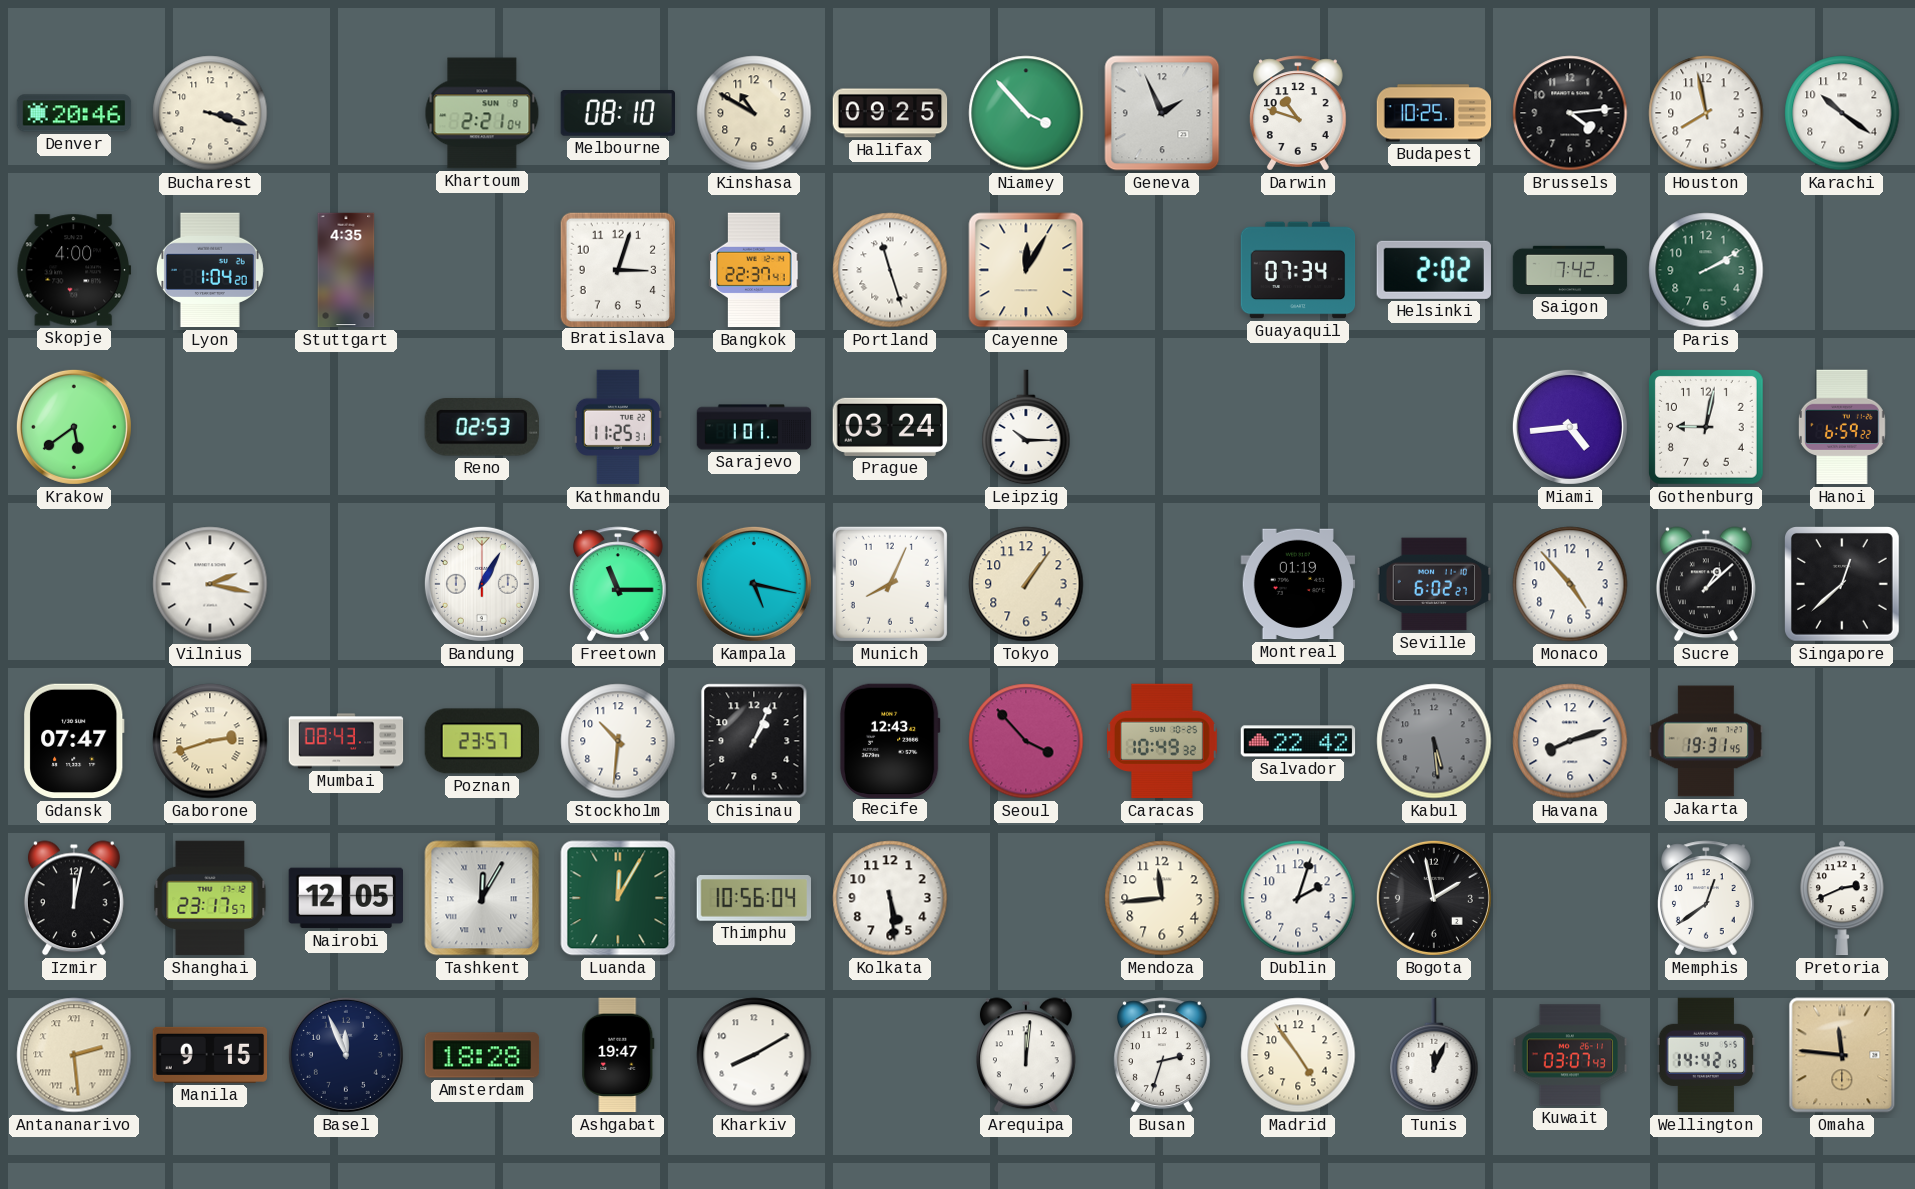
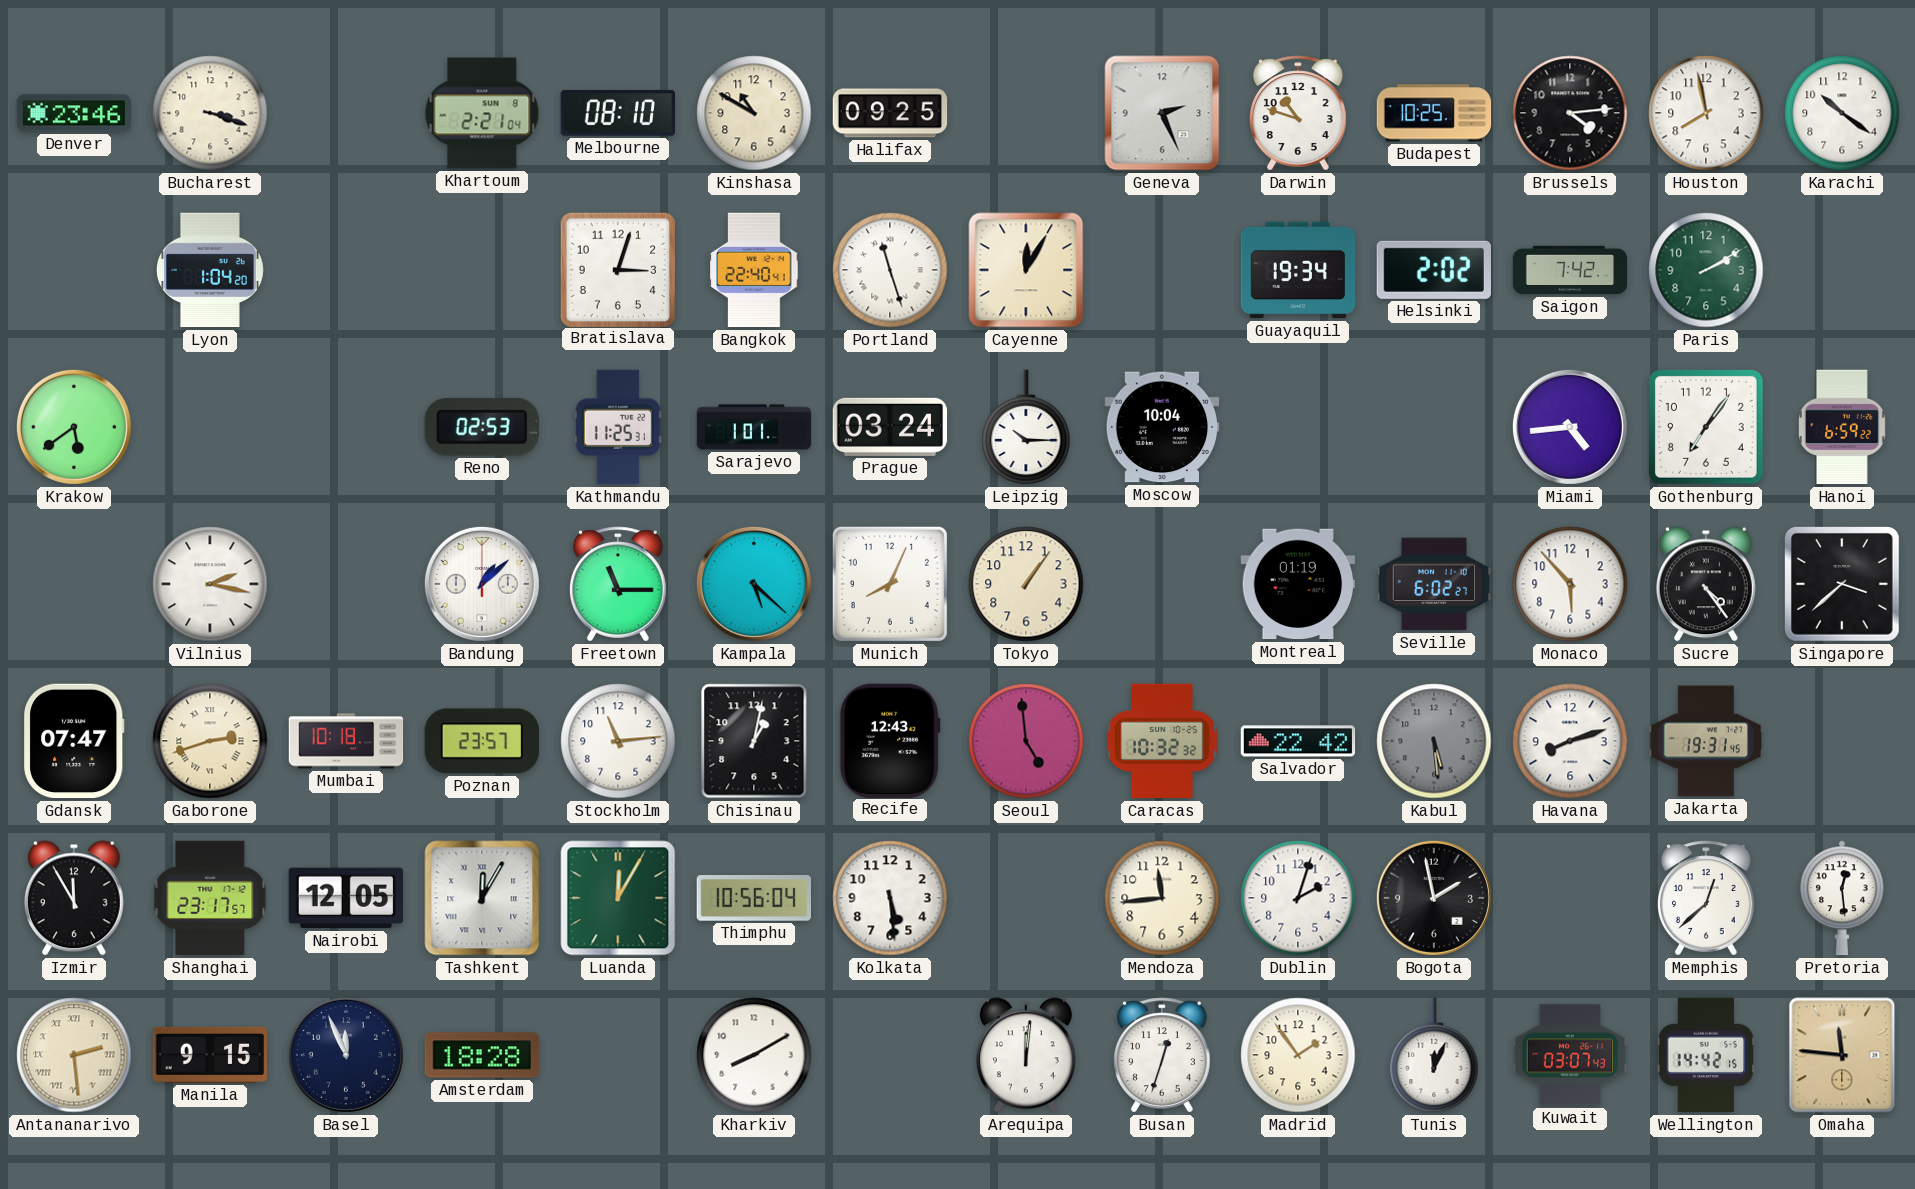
Denver: 20:46 -> 23:46
Niamey: 3:53 -> none
Geneva: 1:56 -> 2:26
Skopje: 4:00 -> none
Stuttgart: 4:35 -> none
Bangkok: 22:37 -> 22:40
Guayaquil: 07:34 -> 19:34
Moscow: none -> 10:04
Gothenburg: 9:02 -> 7:06
Bandung: 1:05 -> 1:08
Kampala: 5:17 -> 5:22
Monaco: 4:53 -> 5:53
Sucre: 1:08 -> 4:24
Singapore: 12:38 -> 3:38
Mumbai: 08:43 -> 10:18
Stockholm: 10:31 -> 11:14
Chisinau: 1:04 -> 1:02
Seoul: 3:53 -> 4:59
Caracas: 10:49 -> 10:32
Izmir: 12:02 -> 11:55
Memphis: 12:39 -> 12:38
Pretoria: 2:41 -> 12:29
Ashgabat: 19:47 -> none
Busan: 2:33 -> 12:33
Madrid: 4:54 -> 1:54
